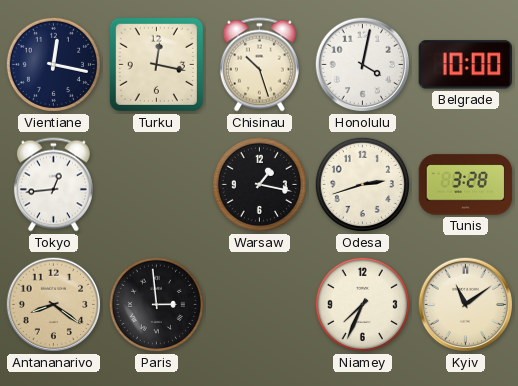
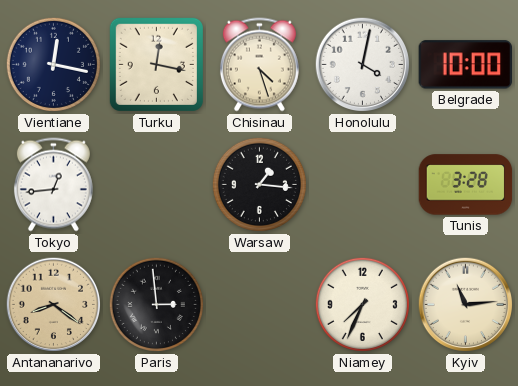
Chisinau: 10:27 -> 4:27
Warsaw: 1:17 -> 1:16
Odesa: 2:42 -> none
Kyiv: 11:09 -> 11:14
